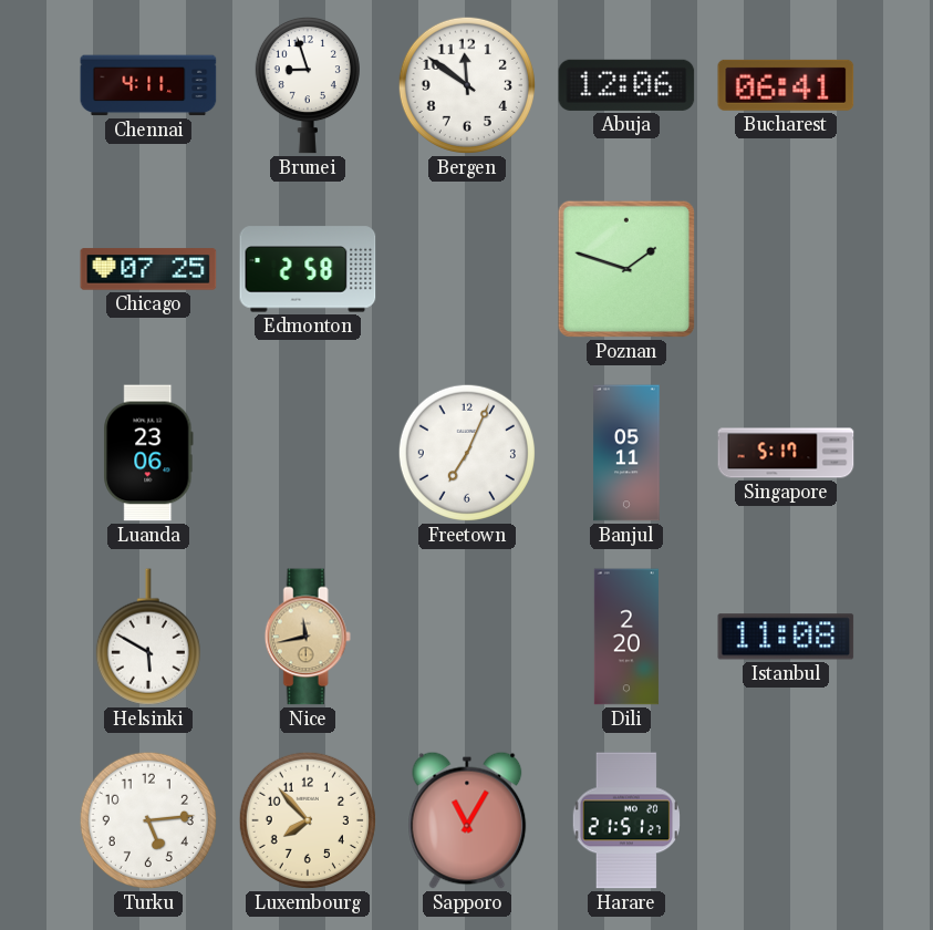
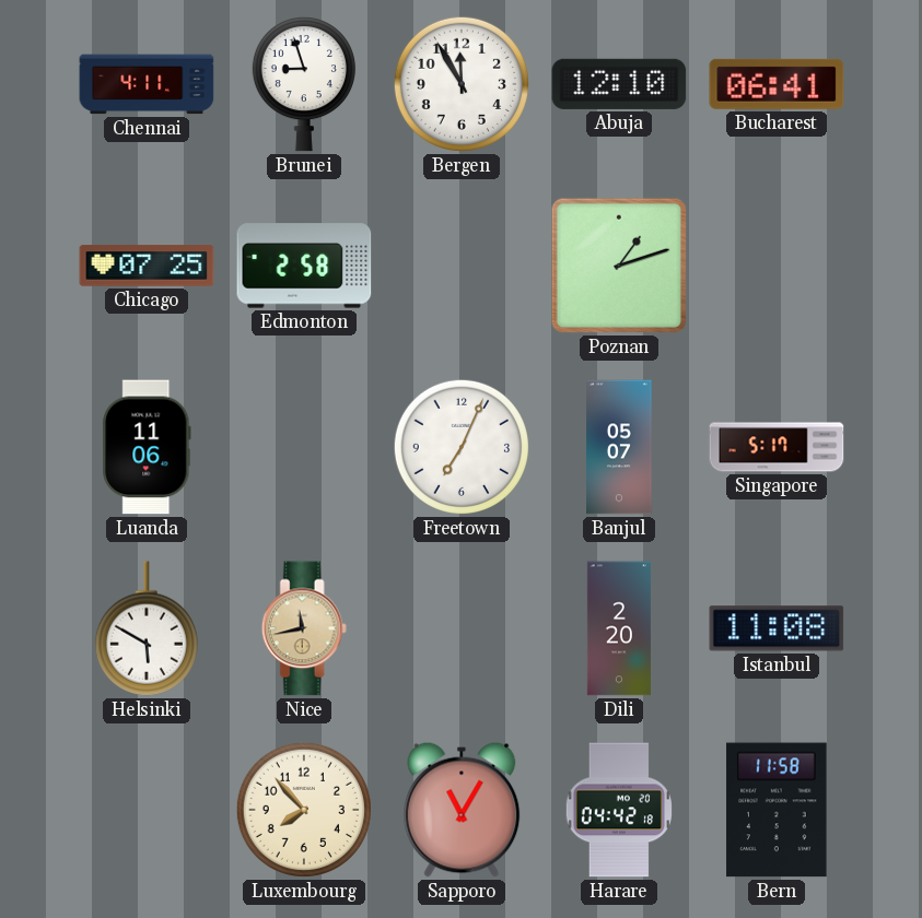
Bergen: 11:51 -> 11:55
Abuja: 12:06 -> 12:10
Poznan: 1:48 -> 1:12
Luanda: 23:06 -> 11:06
Banjul: 05:11 -> 05:07
Turku: 5:14 -> none
Harare: 21:51 -> 04:42
Bern: none -> 11:58
